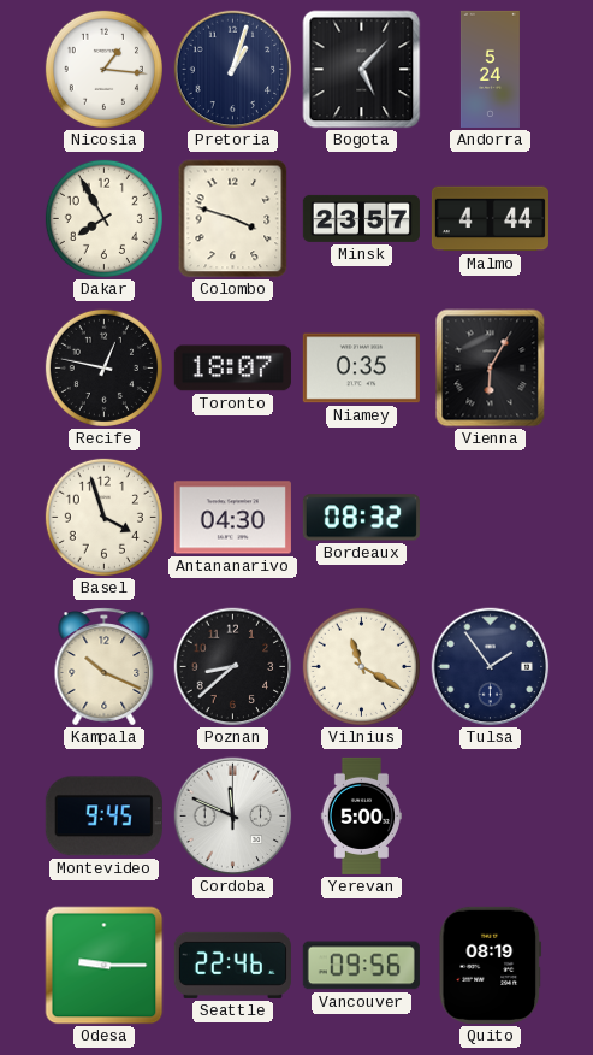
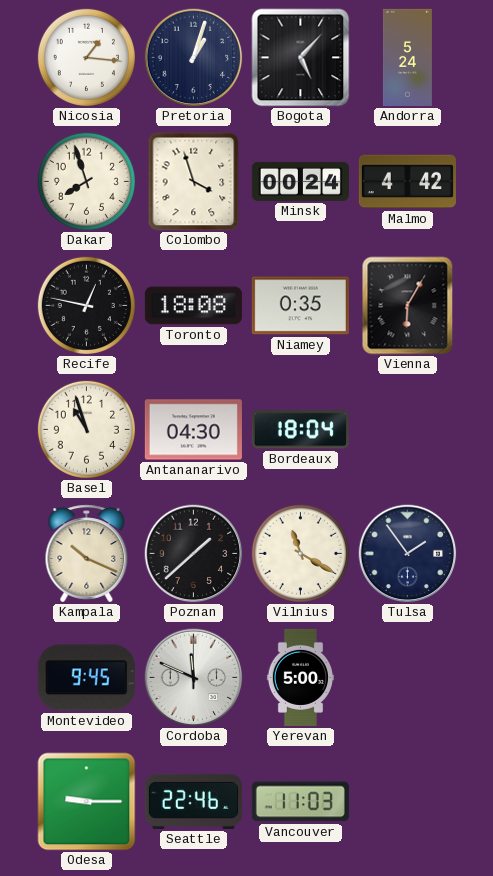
Dakar: 7:55 -> 7:57
Colombo: 3:48 -> 3:57
Minsk: 23:57 -> 00:24
Malmo: 4:44 -> 4:42
Toronto: 18:07 -> 18:08
Basel: 3:57 -> 10:57
Bordeaux: 08:32 -> 18:04
Poznan: 8:38 -> 1:38
Vancouver: 09:56 -> 11:03
Quito: 08:19 -> none
